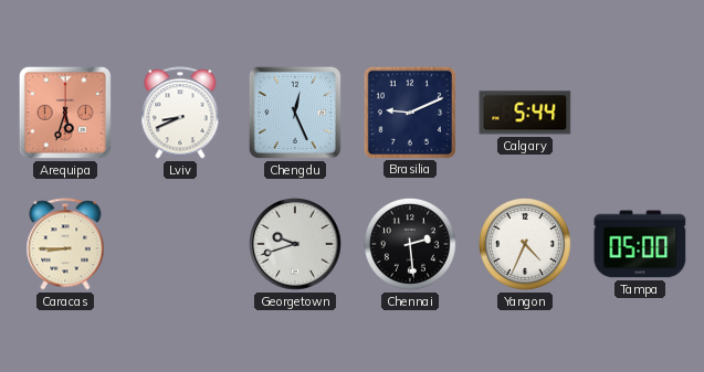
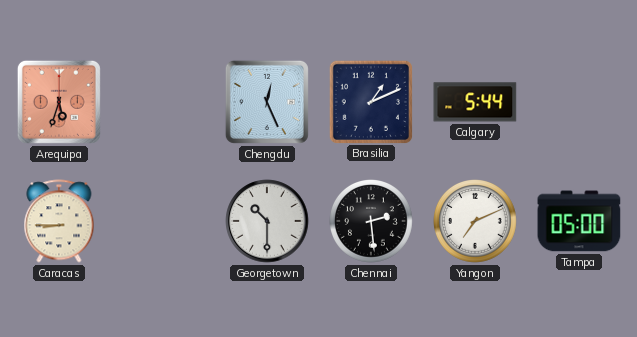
Lviv: 8:41 -> none
Brasilia: 9:11 -> 1:11
Georgetown: 9:42 -> 10:30
Yangon: 4:34 -> 7:11
